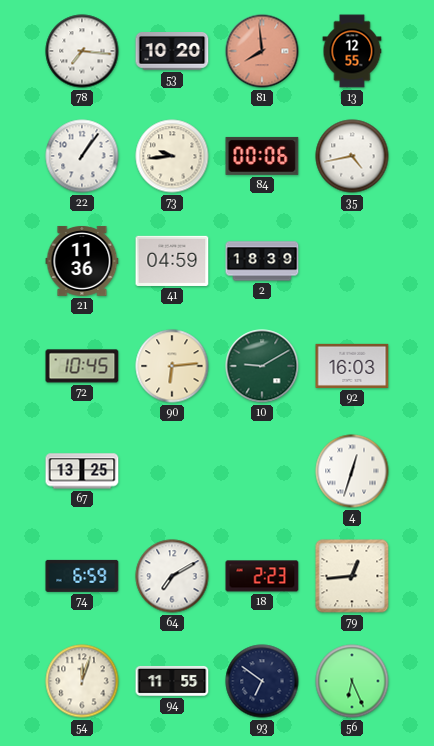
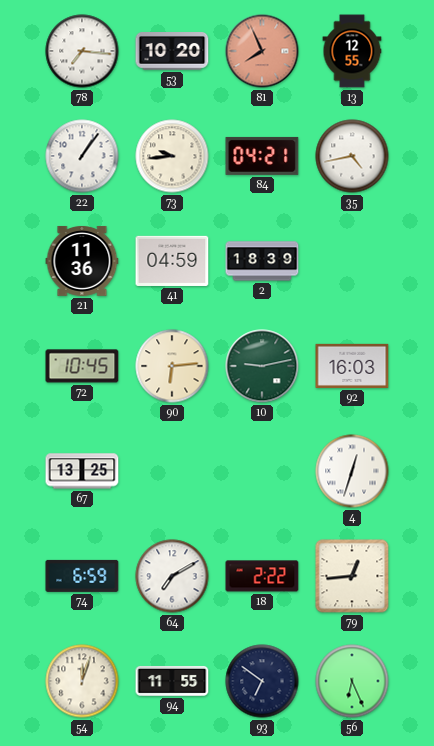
81: 7:59 -> 7:56
84: 00:06 -> 04:21
10: 9:10 -> 9:13
18: 2:23 -> 2:22
